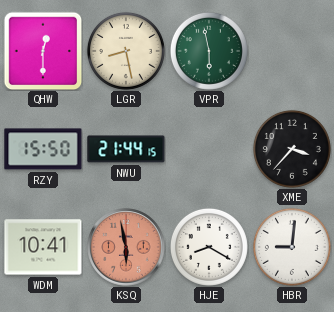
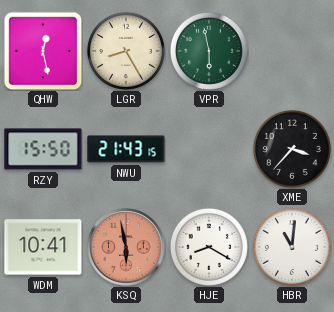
QHW: 12:30 -> 12:28
LGR: 8:28 -> 8:25
NWU: 21:44 -> 21:43
HBR: 9:01 -> 11:01
